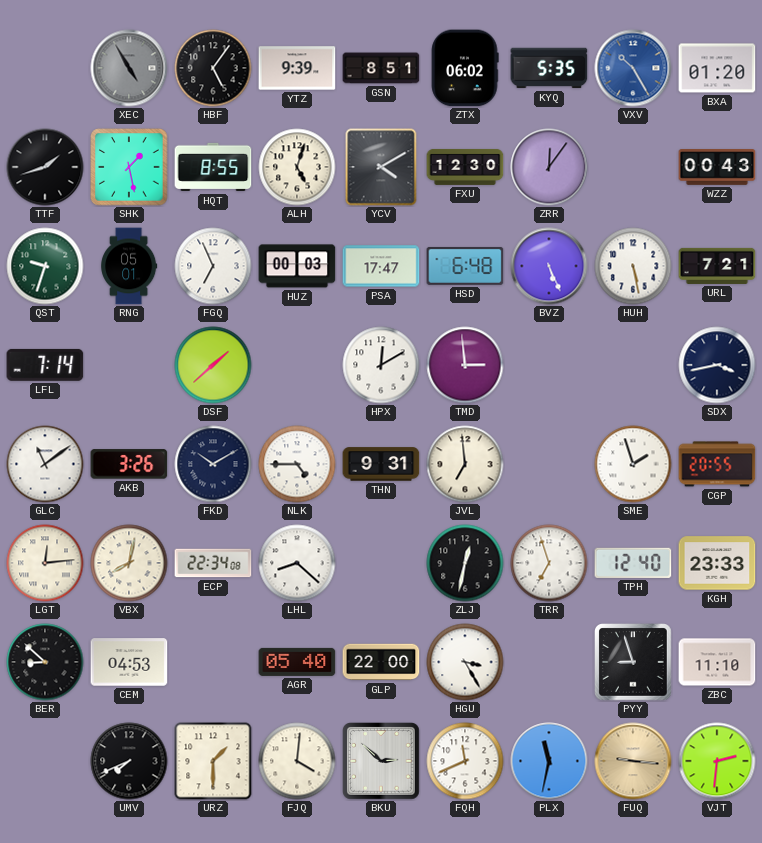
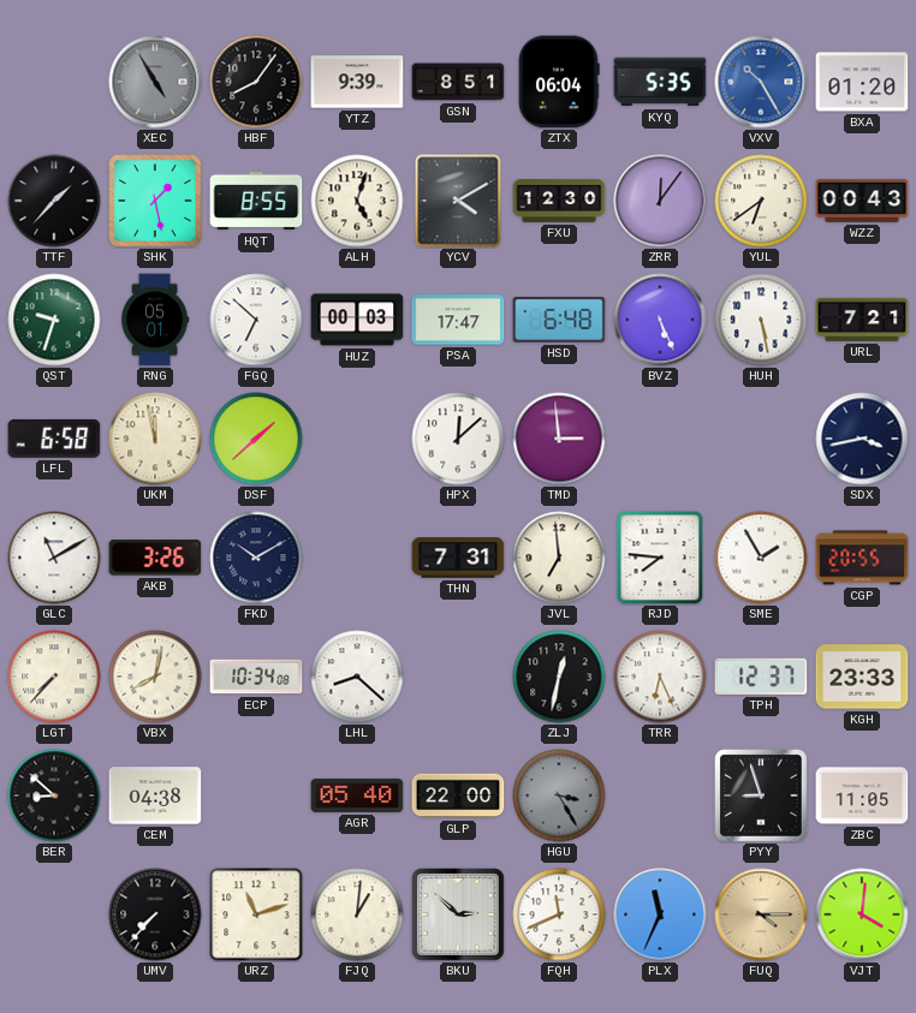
HBF: 5:06 -> 8:06
ZTX: 06:02 -> 06:04
TTF: 1:42 -> 1:37
YUL: none -> 6:39
FGQ: 6:56 -> 6:52
LFL: 7:14 -> 6:58
UKM: none -> 11:58
HPX: 12:10 -> 12:08
GLC: 11:09 -> 11:10
NLK: 4:45 -> none
THN: 9:31 -> 7:31
RJD: none -> 7:46
SME: 1:57 -> 1:55
LGT: 12:14 -> 7:37
ECP: 22:34 -> 10:34
TRR: 6:57 -> 6:26
TPH: 12:40 -> 12:37
CEM: 04:53 -> 04:38
HGU dial: white -> grey
ZBC: 11:10 -> 11:05
UMV: 7:41 -> 7:37
URZ: 1:30 -> 11:12
FJQ: 4:01 -> 1:01
PLX: 11:32 -> 11:34
FUQ: 9:16 -> 4:15
VJT: 2:31 -> 4:01
